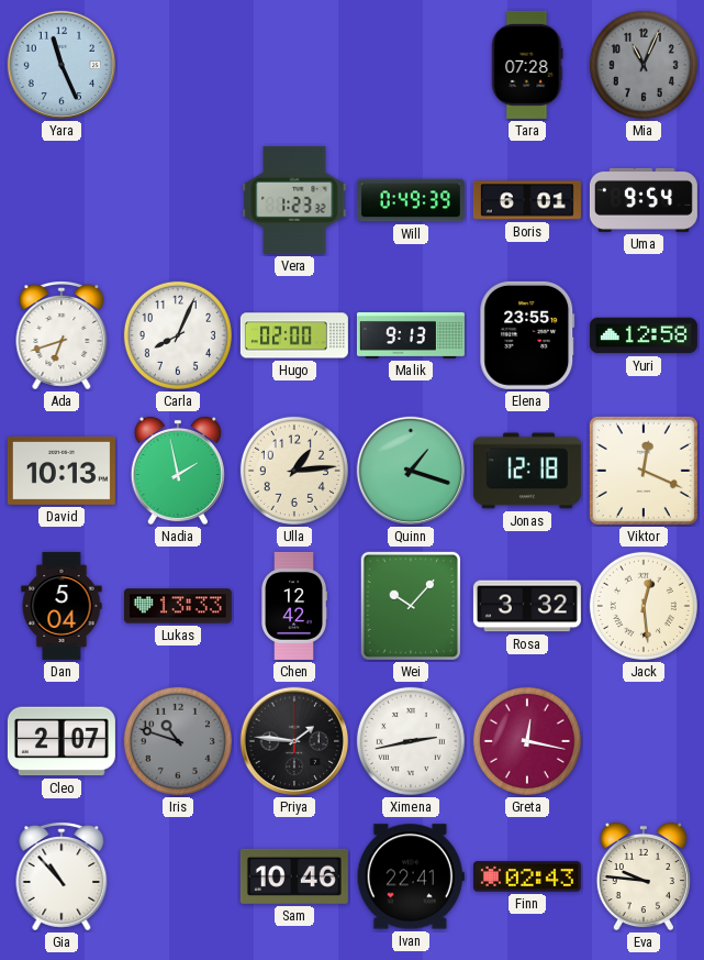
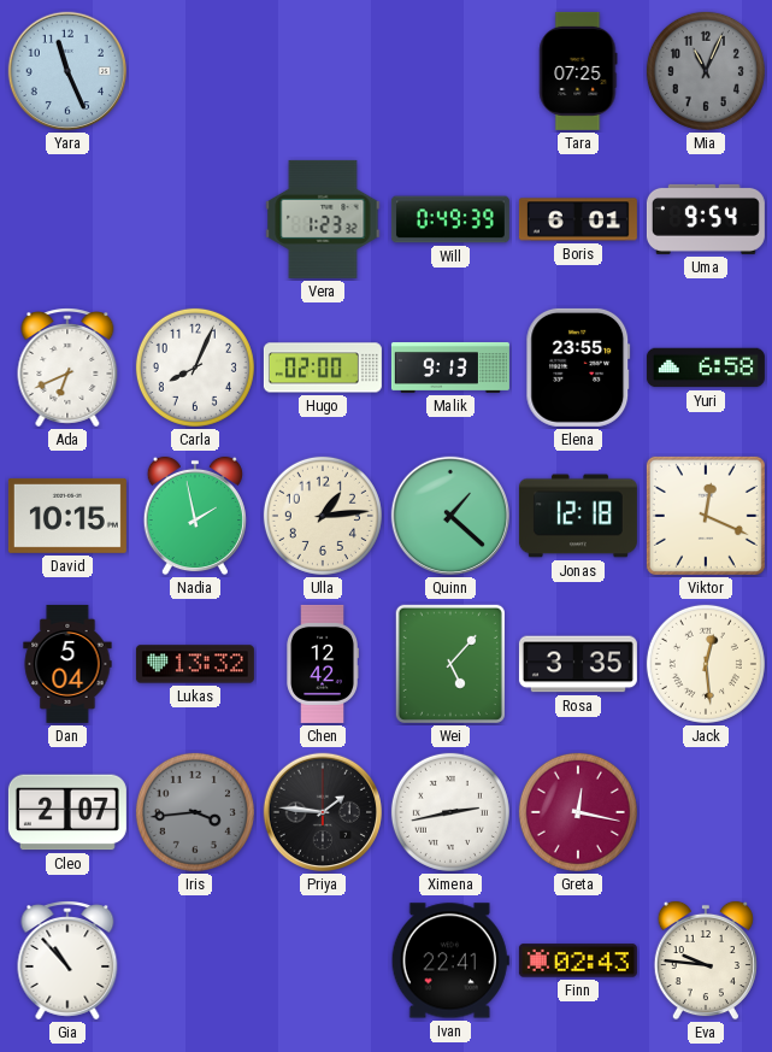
Tara: 07:28 -> 07:25
Ada: 6:42 -> 6:41
Yuri: 12:58 -> 6:58
David: 10:13 -> 10:15
Quinn: 1:18 -> 1:22
Lukas: 13:33 -> 13:32
Wei: 10:07 -> 5:07
Rosa: 3:32 -> 3:35
Iris: 10:48 -> 3:44
Sam: 10:46 -> none
